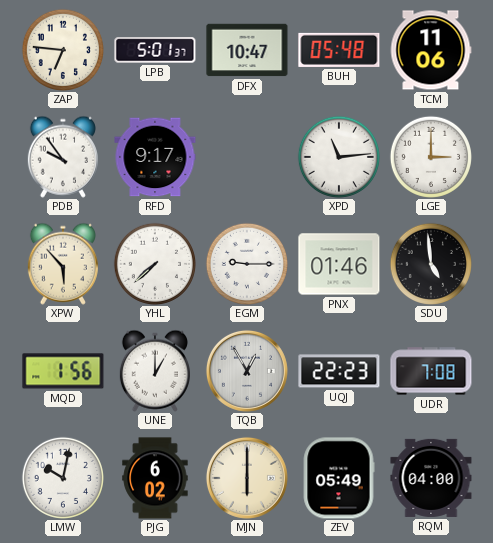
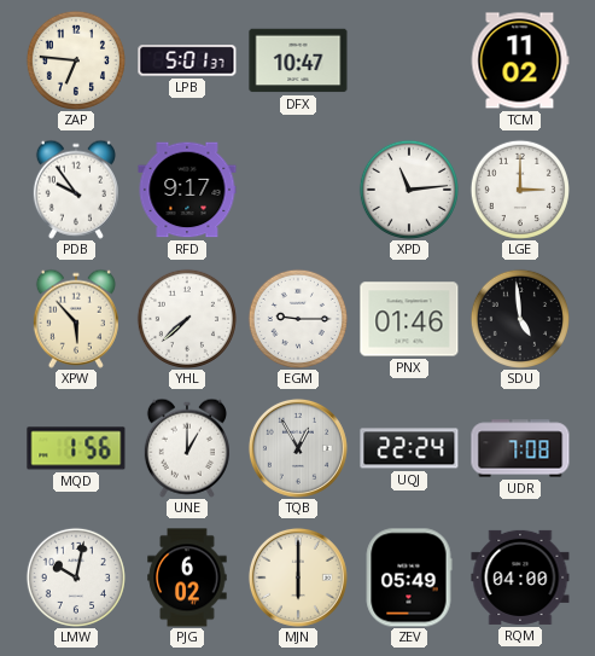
BUH: 05:48 -> none
TCM: 11:06 -> 11:02
UQJ: 22:23 -> 22:24
